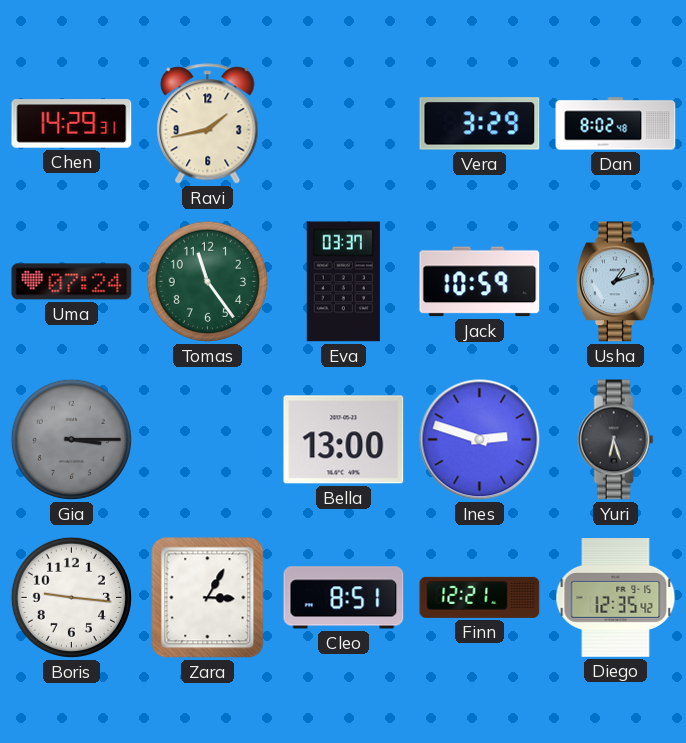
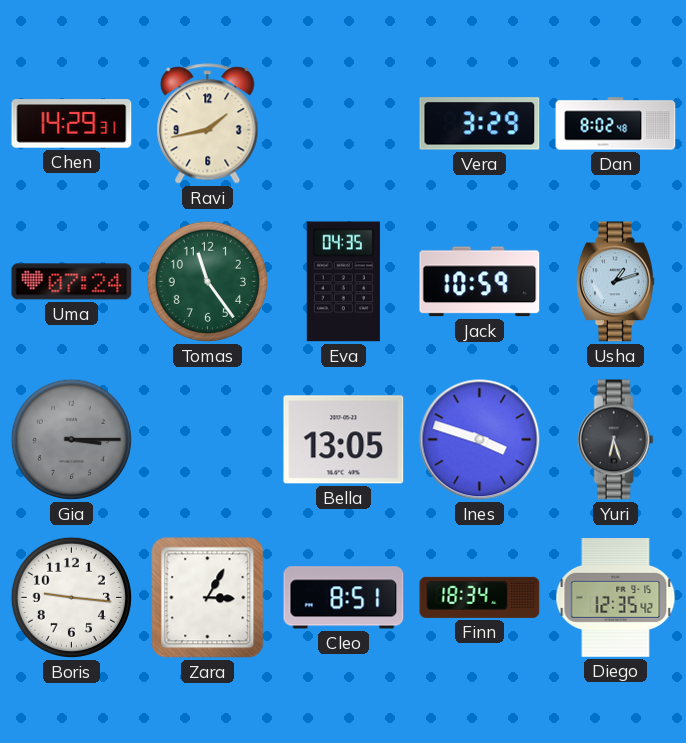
Eva: 03:37 -> 04:35
Bella: 13:00 -> 13:05
Ines: 2:48 -> 3:48
Finn: 12:21 -> 18:34
